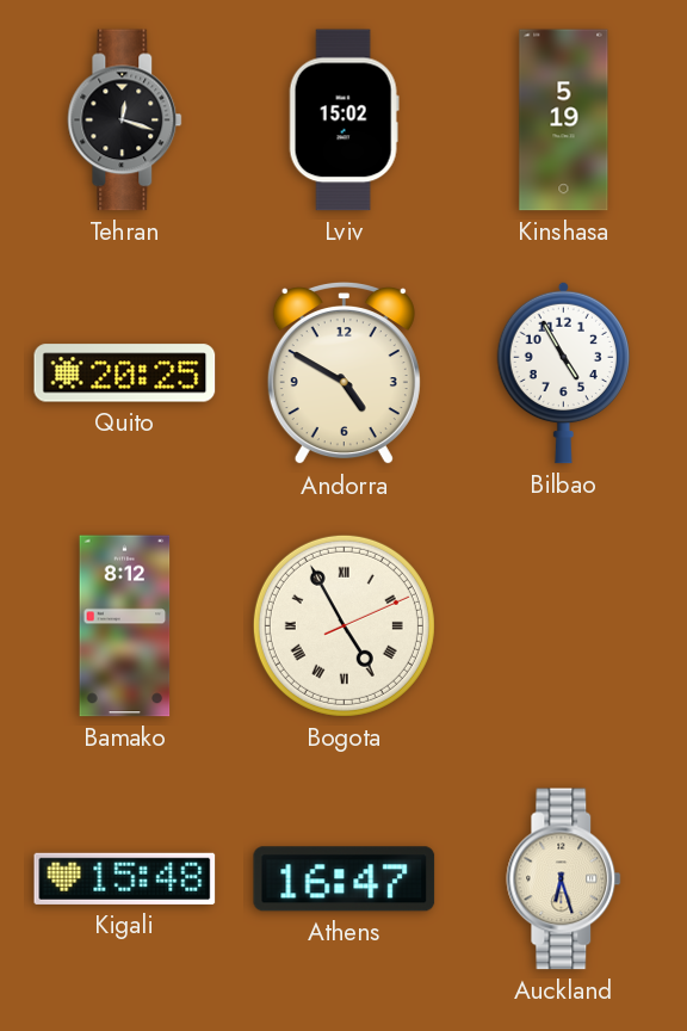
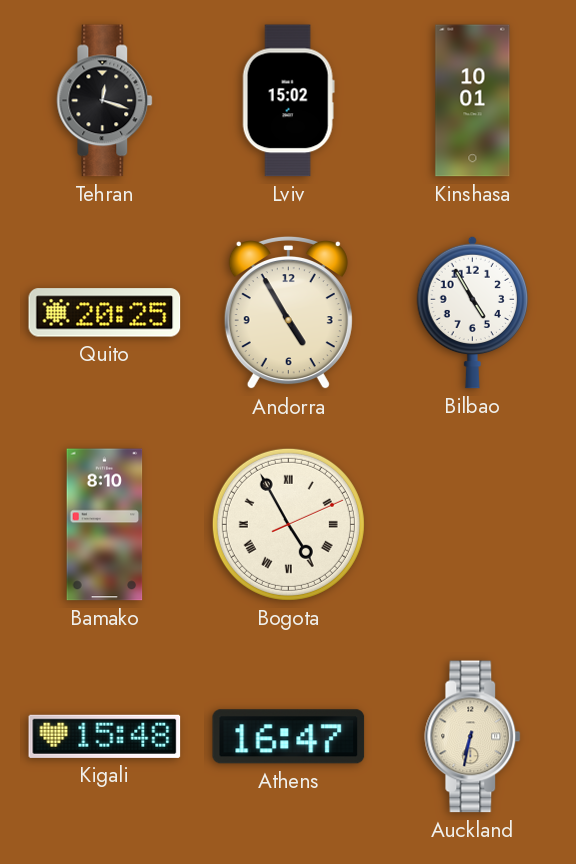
Kinshasa: 5:19 -> 10:01
Andorra: 4:50 -> 4:55
Bamako: 8:12 -> 8:10
Auckland: 6:27 -> 6:32
